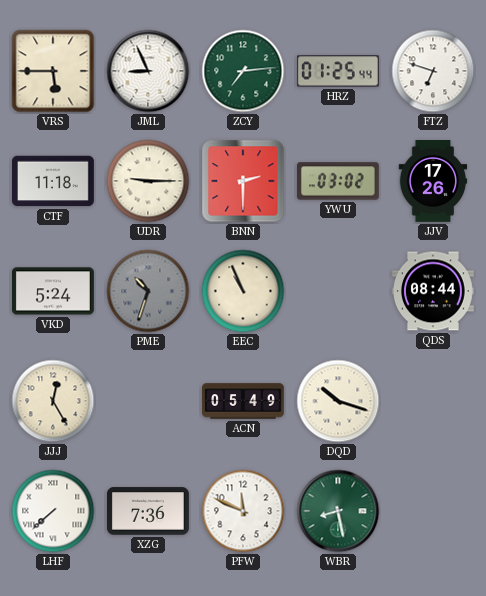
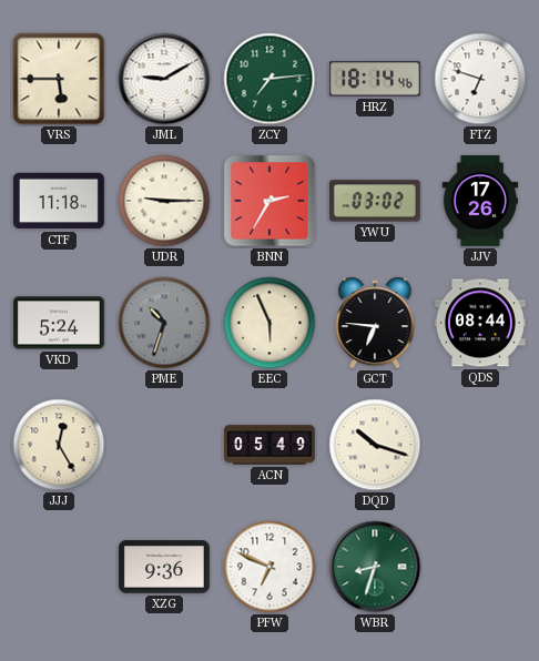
JML: 8:56 -> 9:10
HRZ: 01:25 -> 18:14
BNN: 2:30 -> 2:35
EEC: 10:56 -> 5:56
GCT: none -> 6:46
LHF: 7:38 -> none
XZG: 7:36 -> 9:36
PFW: 11:49 -> 6:49
WBR: 8:28 -> 8:33
